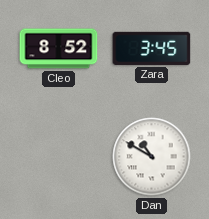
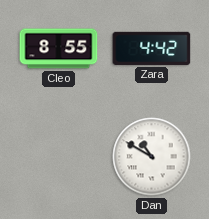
Cleo: 8:52 -> 8:55
Zara: 3:45 -> 4:42
